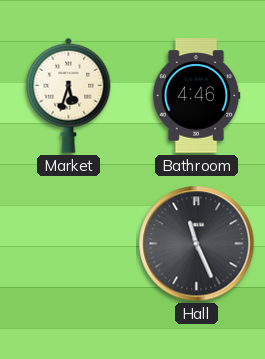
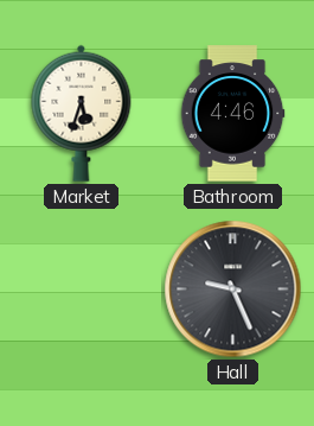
Hall: 11:26 -> 9:26
